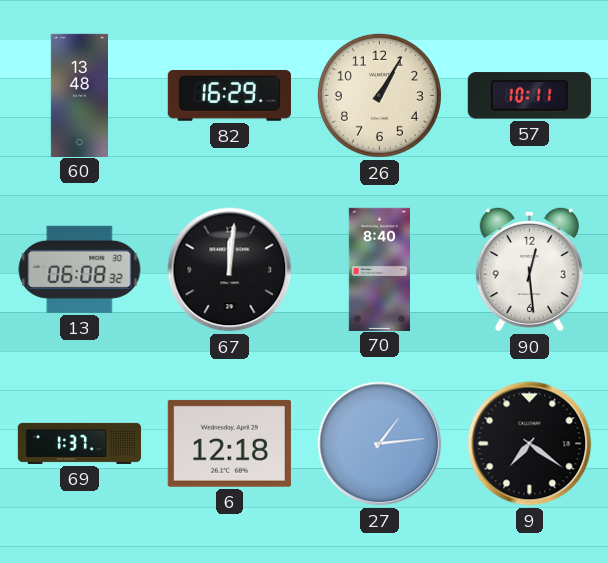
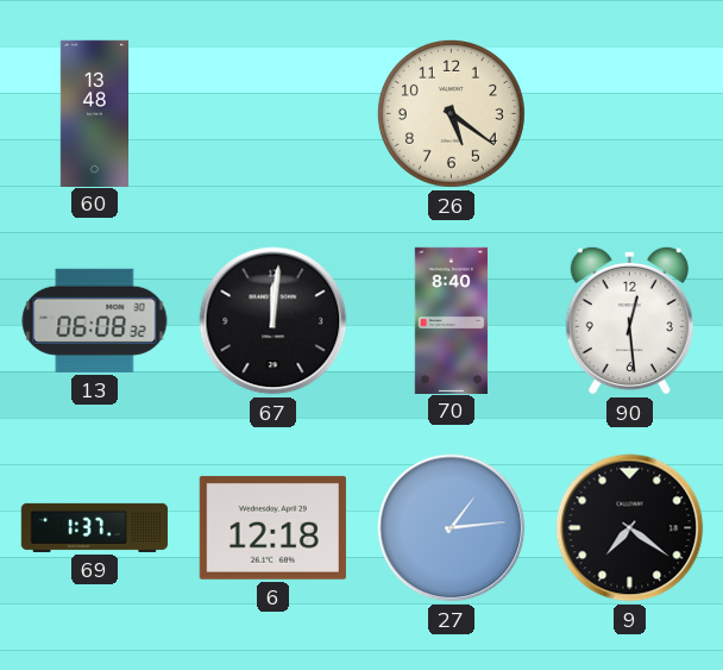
82: 16:29 -> none
26: 1:05 -> 5:21
57: 10:11 -> none
